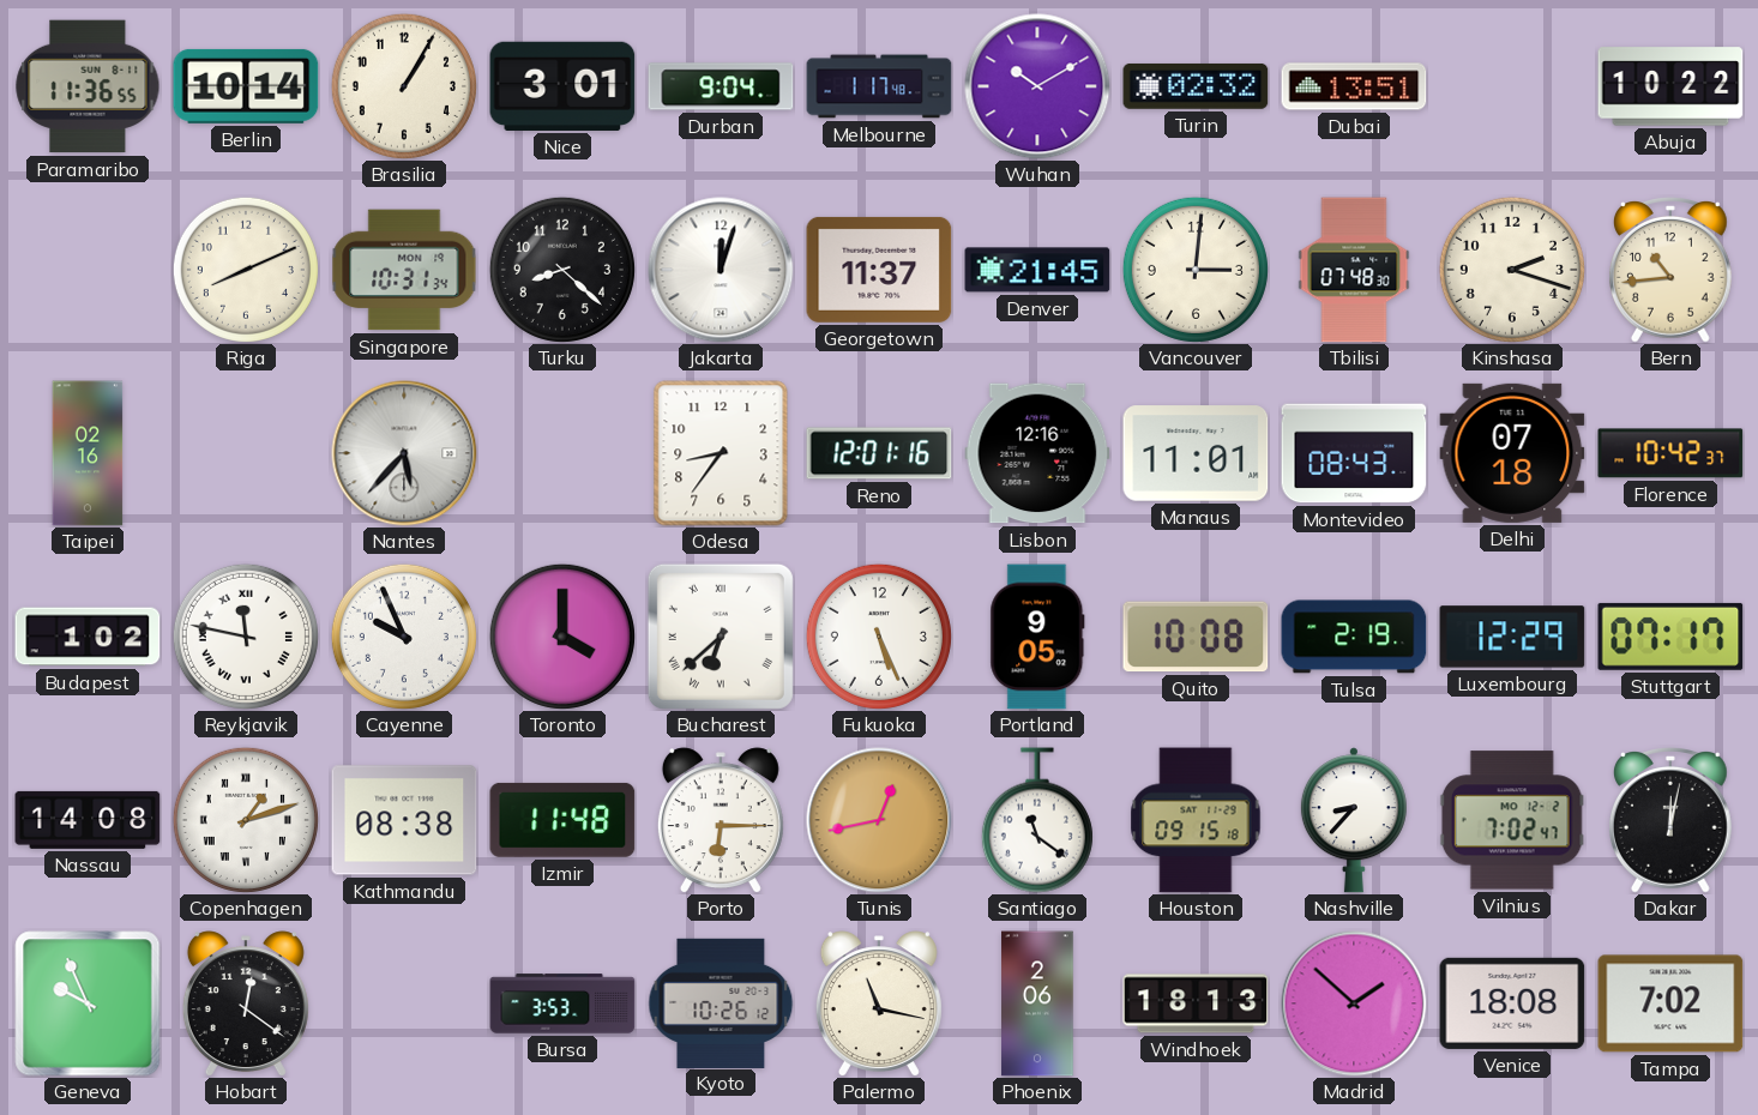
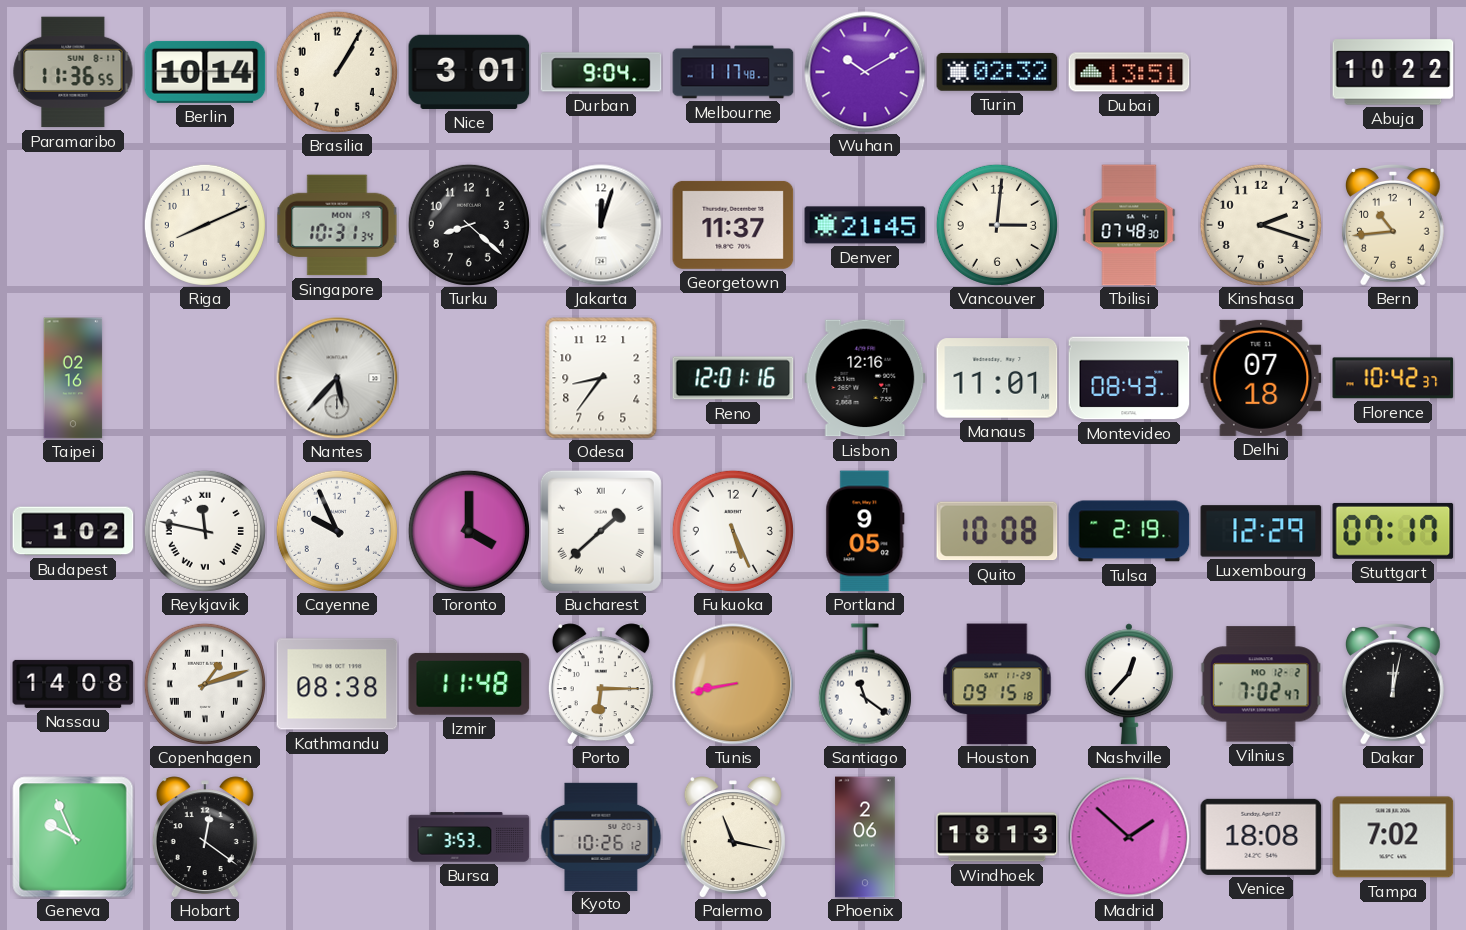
Bucharest: 6:38 -> 1:38
Tunis: 12:43 -> 8:43
Nashville: 8:37 -> 12:37
